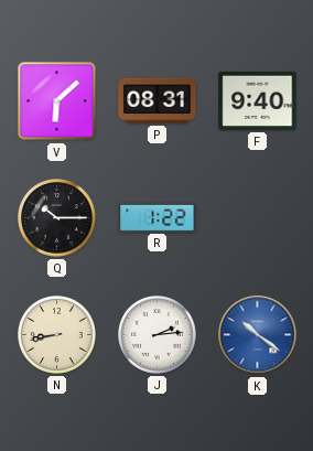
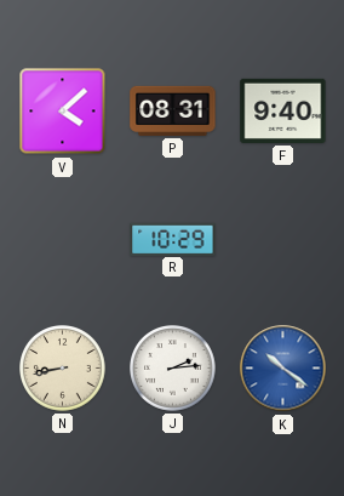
V: 6:08 -> 4:08
Q: 10:15 -> none
R: 1:22 -> 10:29
